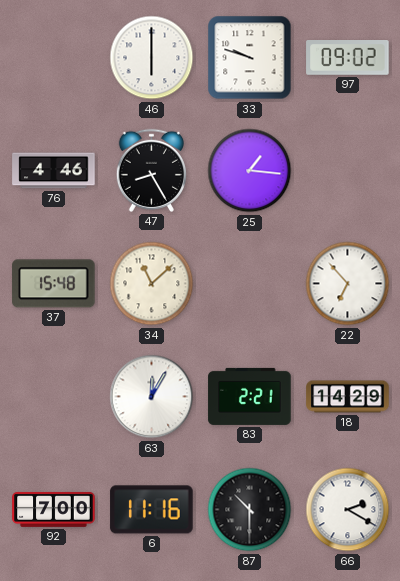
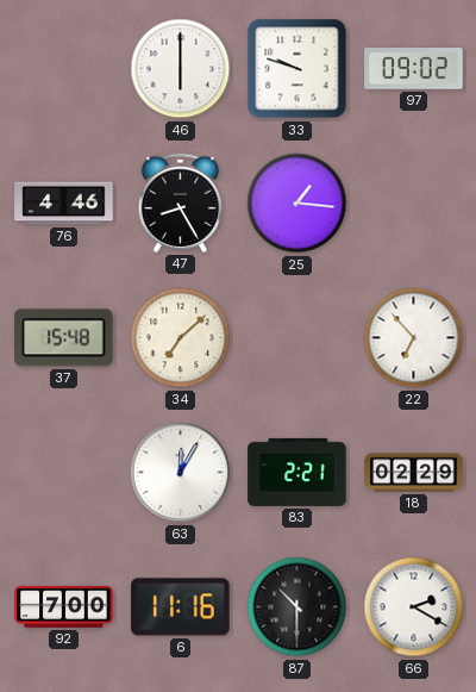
34: 11:08 -> 7:08
18: 14:29 -> 02:29
